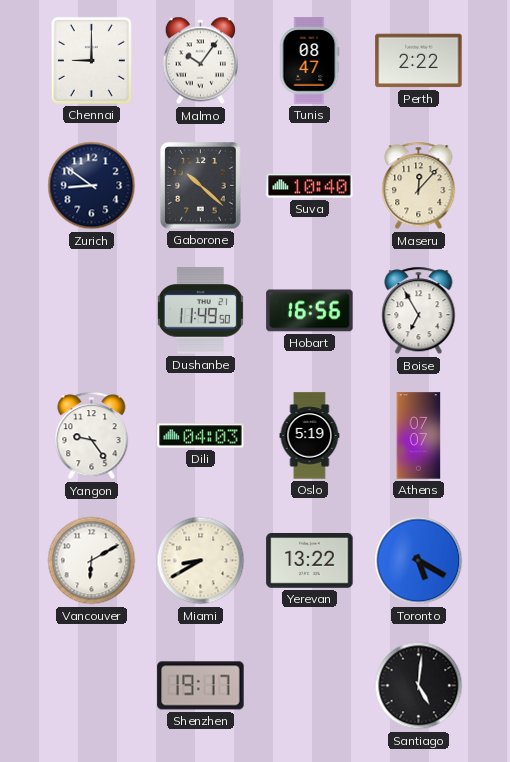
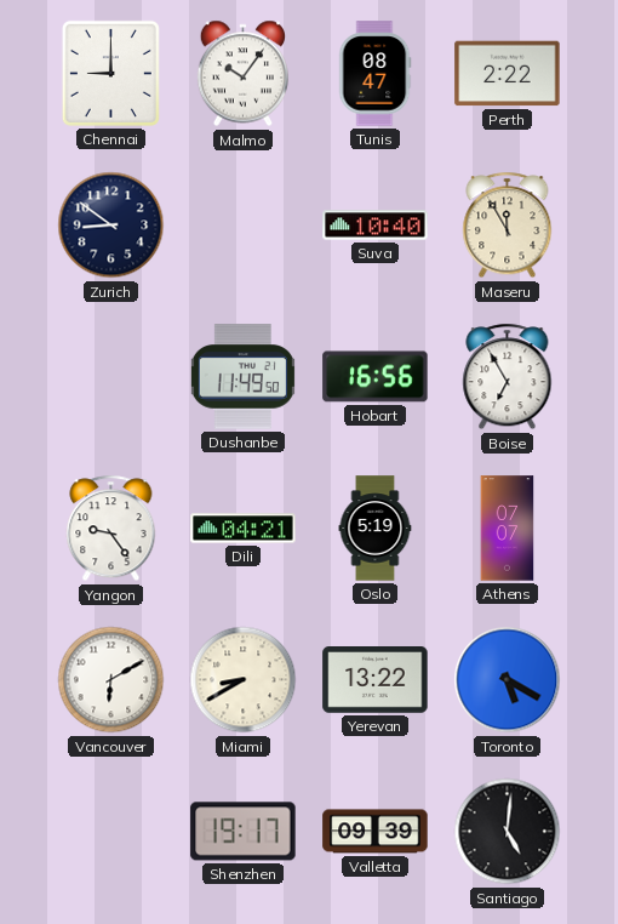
Gaborone: 10:22 -> none
Maseru: 12:07 -> 11:55
Dili: 04:03 -> 04:21
Valletta: none -> 09:39
